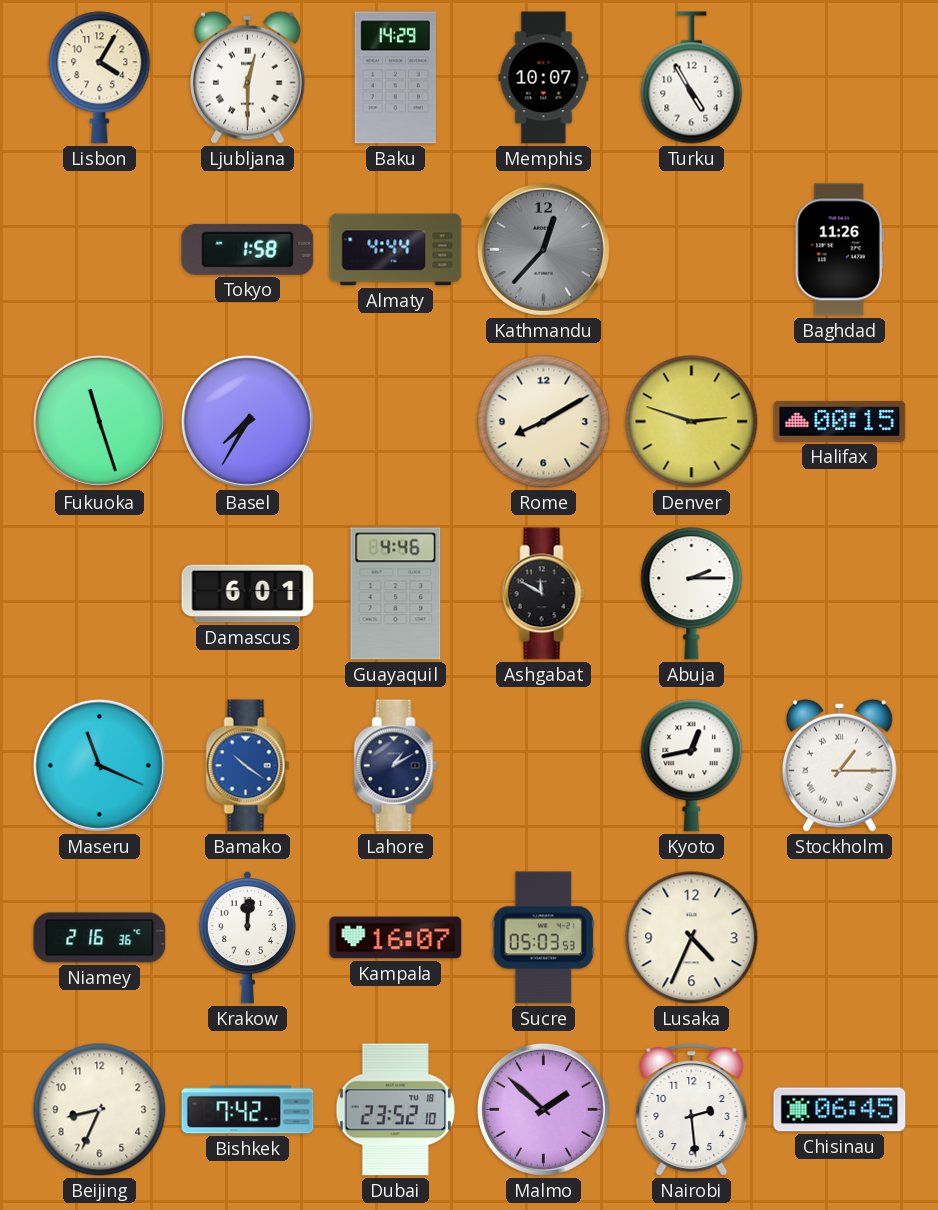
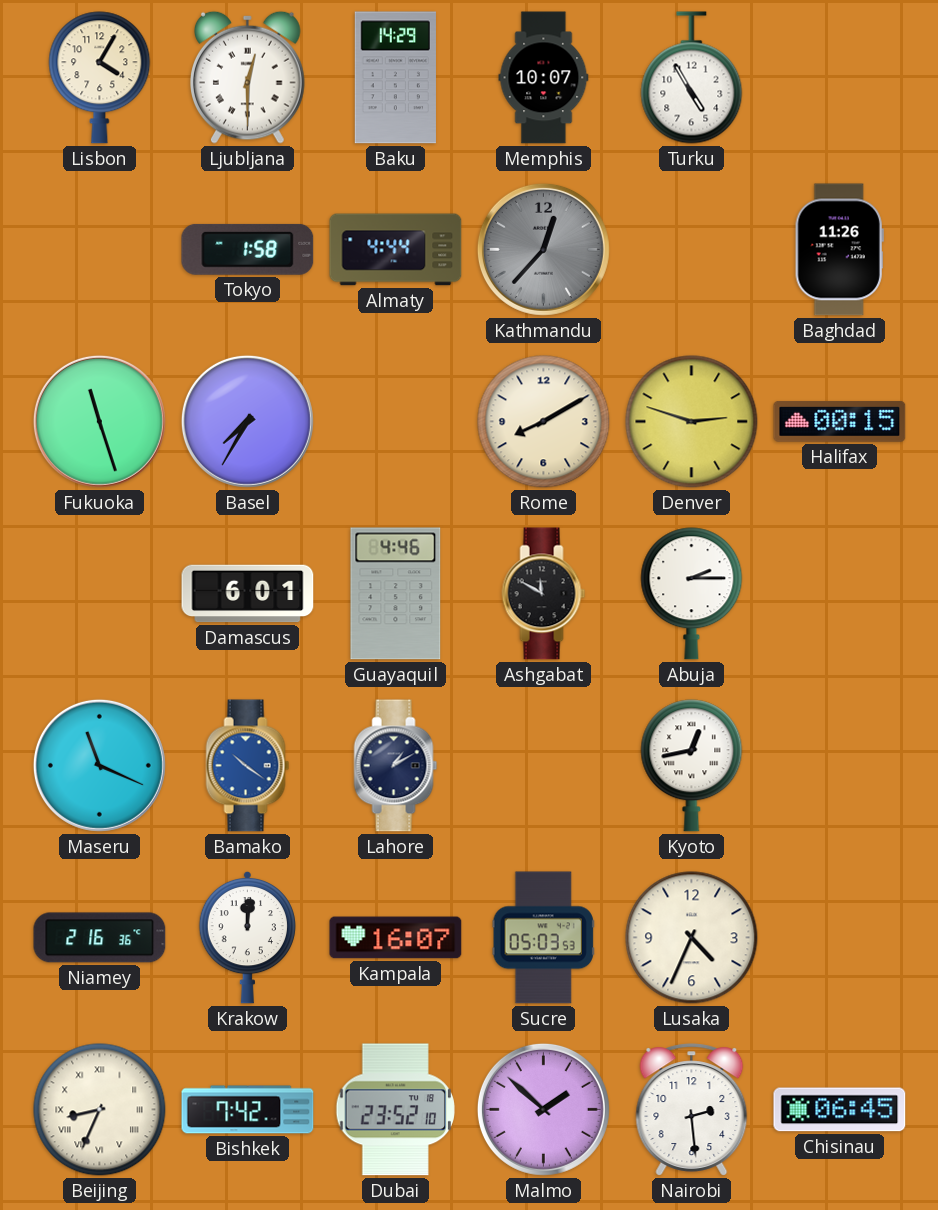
Stockholm: 1:15 -> none
Beijing numerals: Arabic -> Roman
